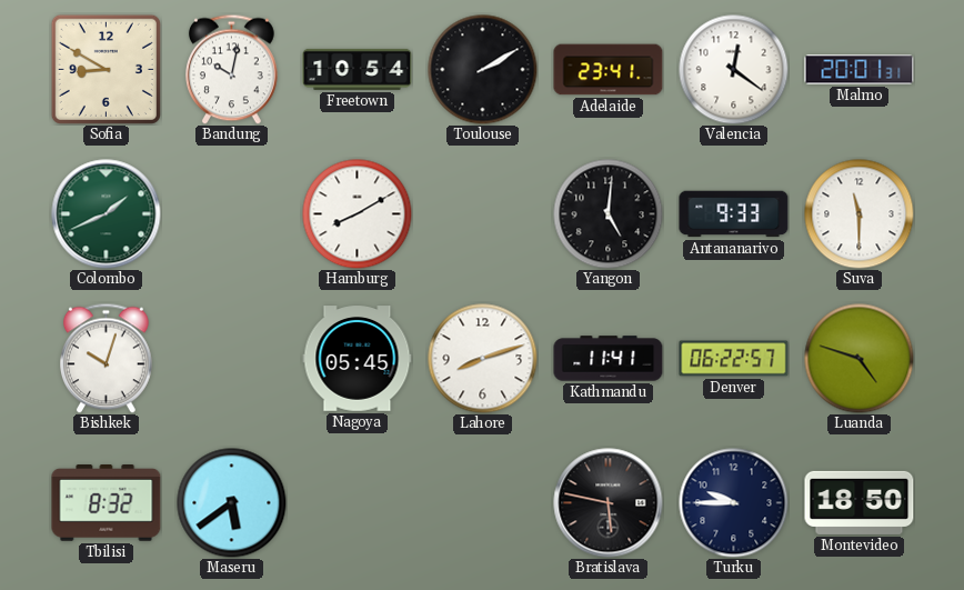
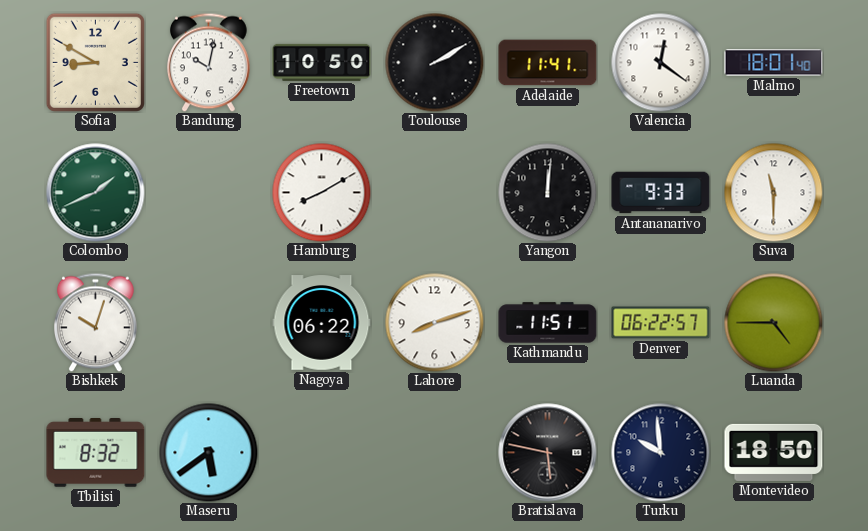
Freetown: 10:54 -> 10:50
Adelaide: 23:41 -> 11:41
Malmo: 20:01 -> 18:01
Yangon: 5:01 -> 12:01
Nagoya: 05:45 -> 06:22
Kathmandu: 11:41 -> 11:51
Luanda: 4:48 -> 4:45
Turku: 9:45 -> 9:59
